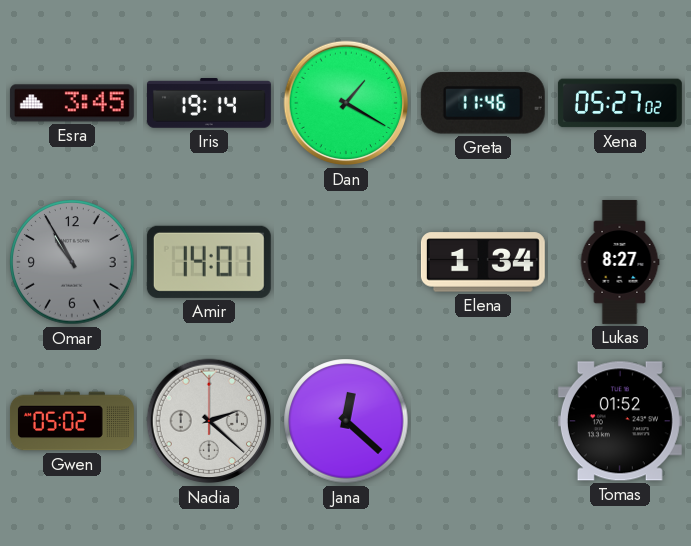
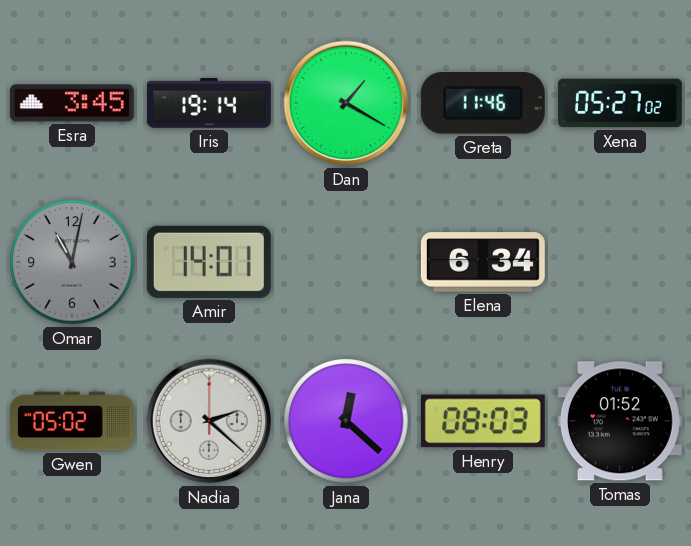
Omar: 10:55 -> 11:02
Elena: 1:34 -> 6:34
Lukas: 8:27 -> none
Henry: none -> 08:03
